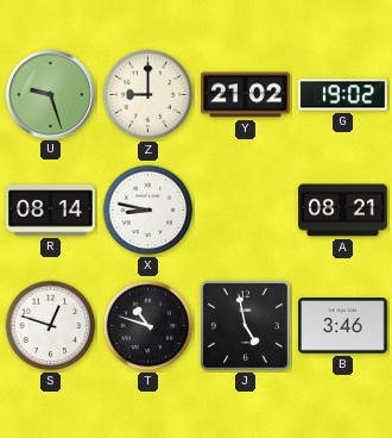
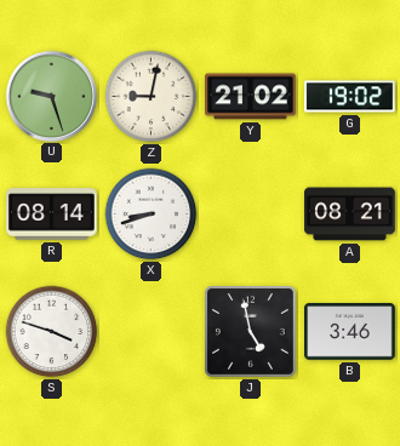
Z: 9:00 -> 9:02
X: 8:47 -> 8:42
S: 12:48 -> 3:48
T: 10:48 -> none
